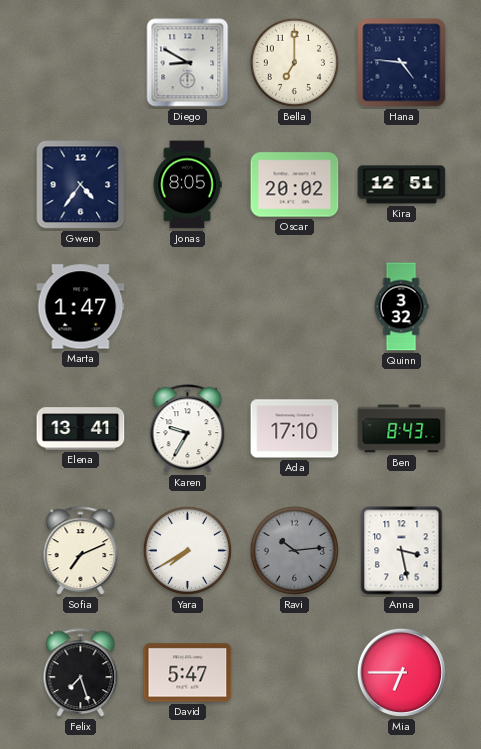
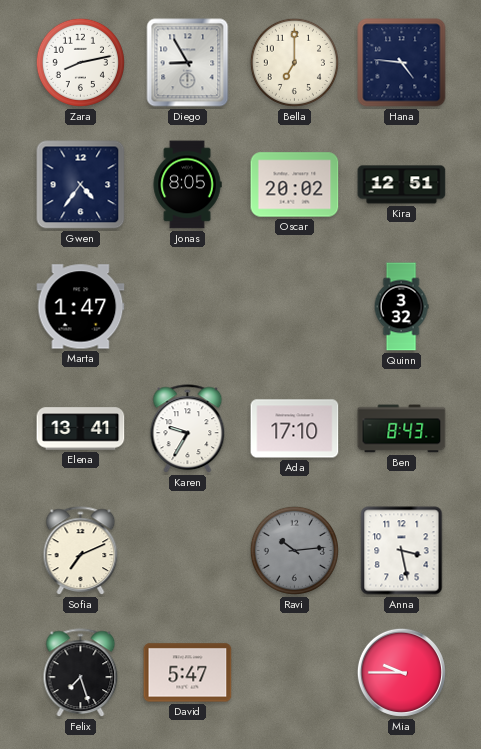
Zara: none -> 8:13
Diego: 8:50 -> 8:55
Yara: 7:40 -> none
Mia: 6:45 -> 9:45
